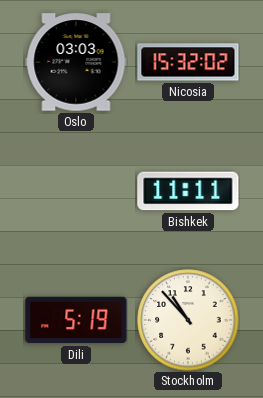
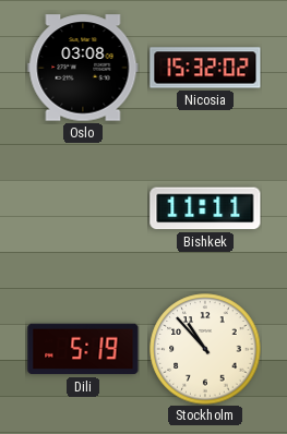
Oslo: 03:03 -> 03:08
